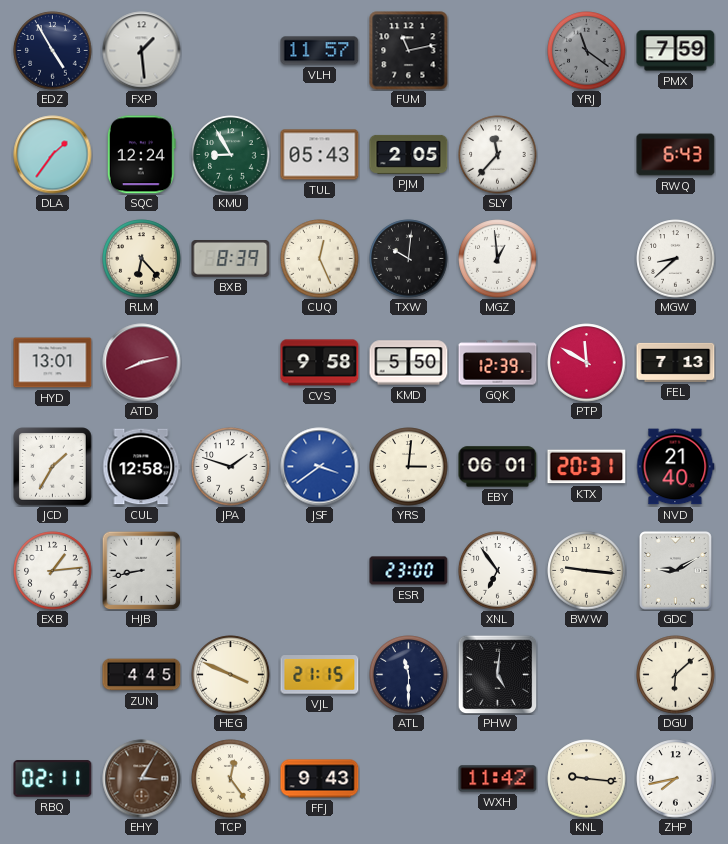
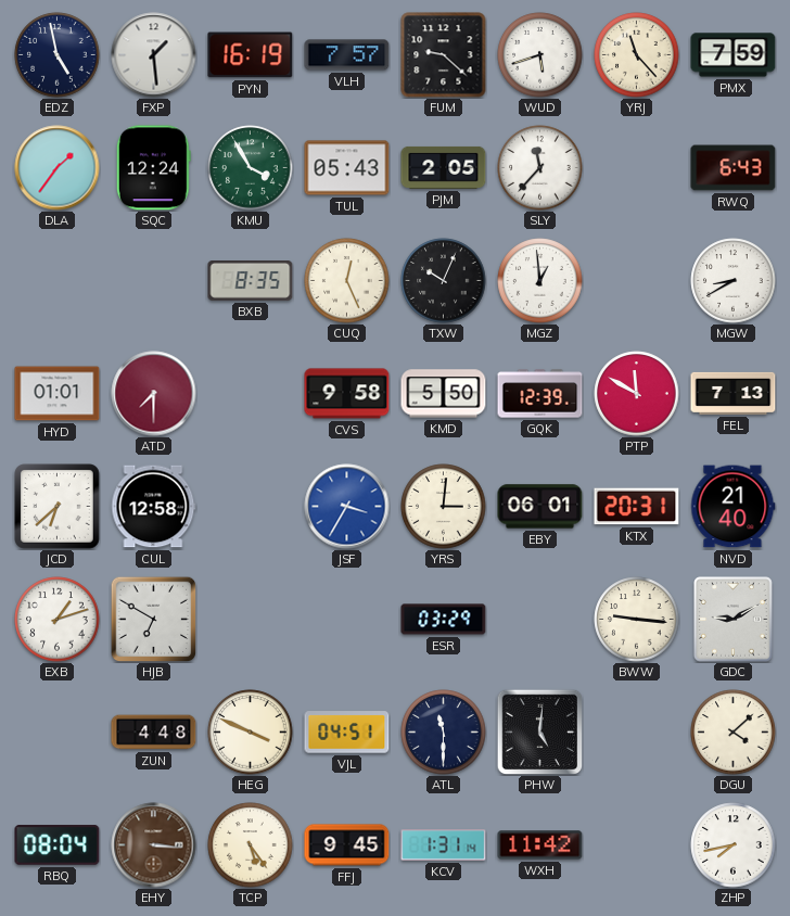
EDZ: 4:55 -> 4:58
PYN: none -> 16:19
VLH: 11:57 -> 7:57
FUM: 11:13 -> 9:22
WUD: none -> 5:42
YRJ: 11:21 -> 11:23
YRJ dial: grey -> cream
KMU: 8:55 -> 3:55
RLM: 6:23 -> none
BXB: 8:39 -> 8:35
TXW: 10:01 -> 10:04
MGW: 8:38 -> 8:40
HYD: 13:01 -> 01:01
ATD: 8:13 -> 7:30
JCD: 1:35 -> 6:38
JPA: 1:48 -> none
JSF: 3:39 -> 3:35
EXB: 1:14 -> 1:12
HJB: 8:43 -> 6:50
ESR: 23:00 -> 03:29
XNL: 6:54 -> none
ZUN: 4:45 -> 4:48
VJL: 21:15 -> 04:51
DGU: 6:08 -> 4:08
RBQ: 02:11 -> 08:04
EHY: 3:05 -> 3:16
TCP: 12:24 -> 5:24
FFJ: 9:43 -> 9:45
KCV: none -> 1:31
KNL: 9:16 -> none
